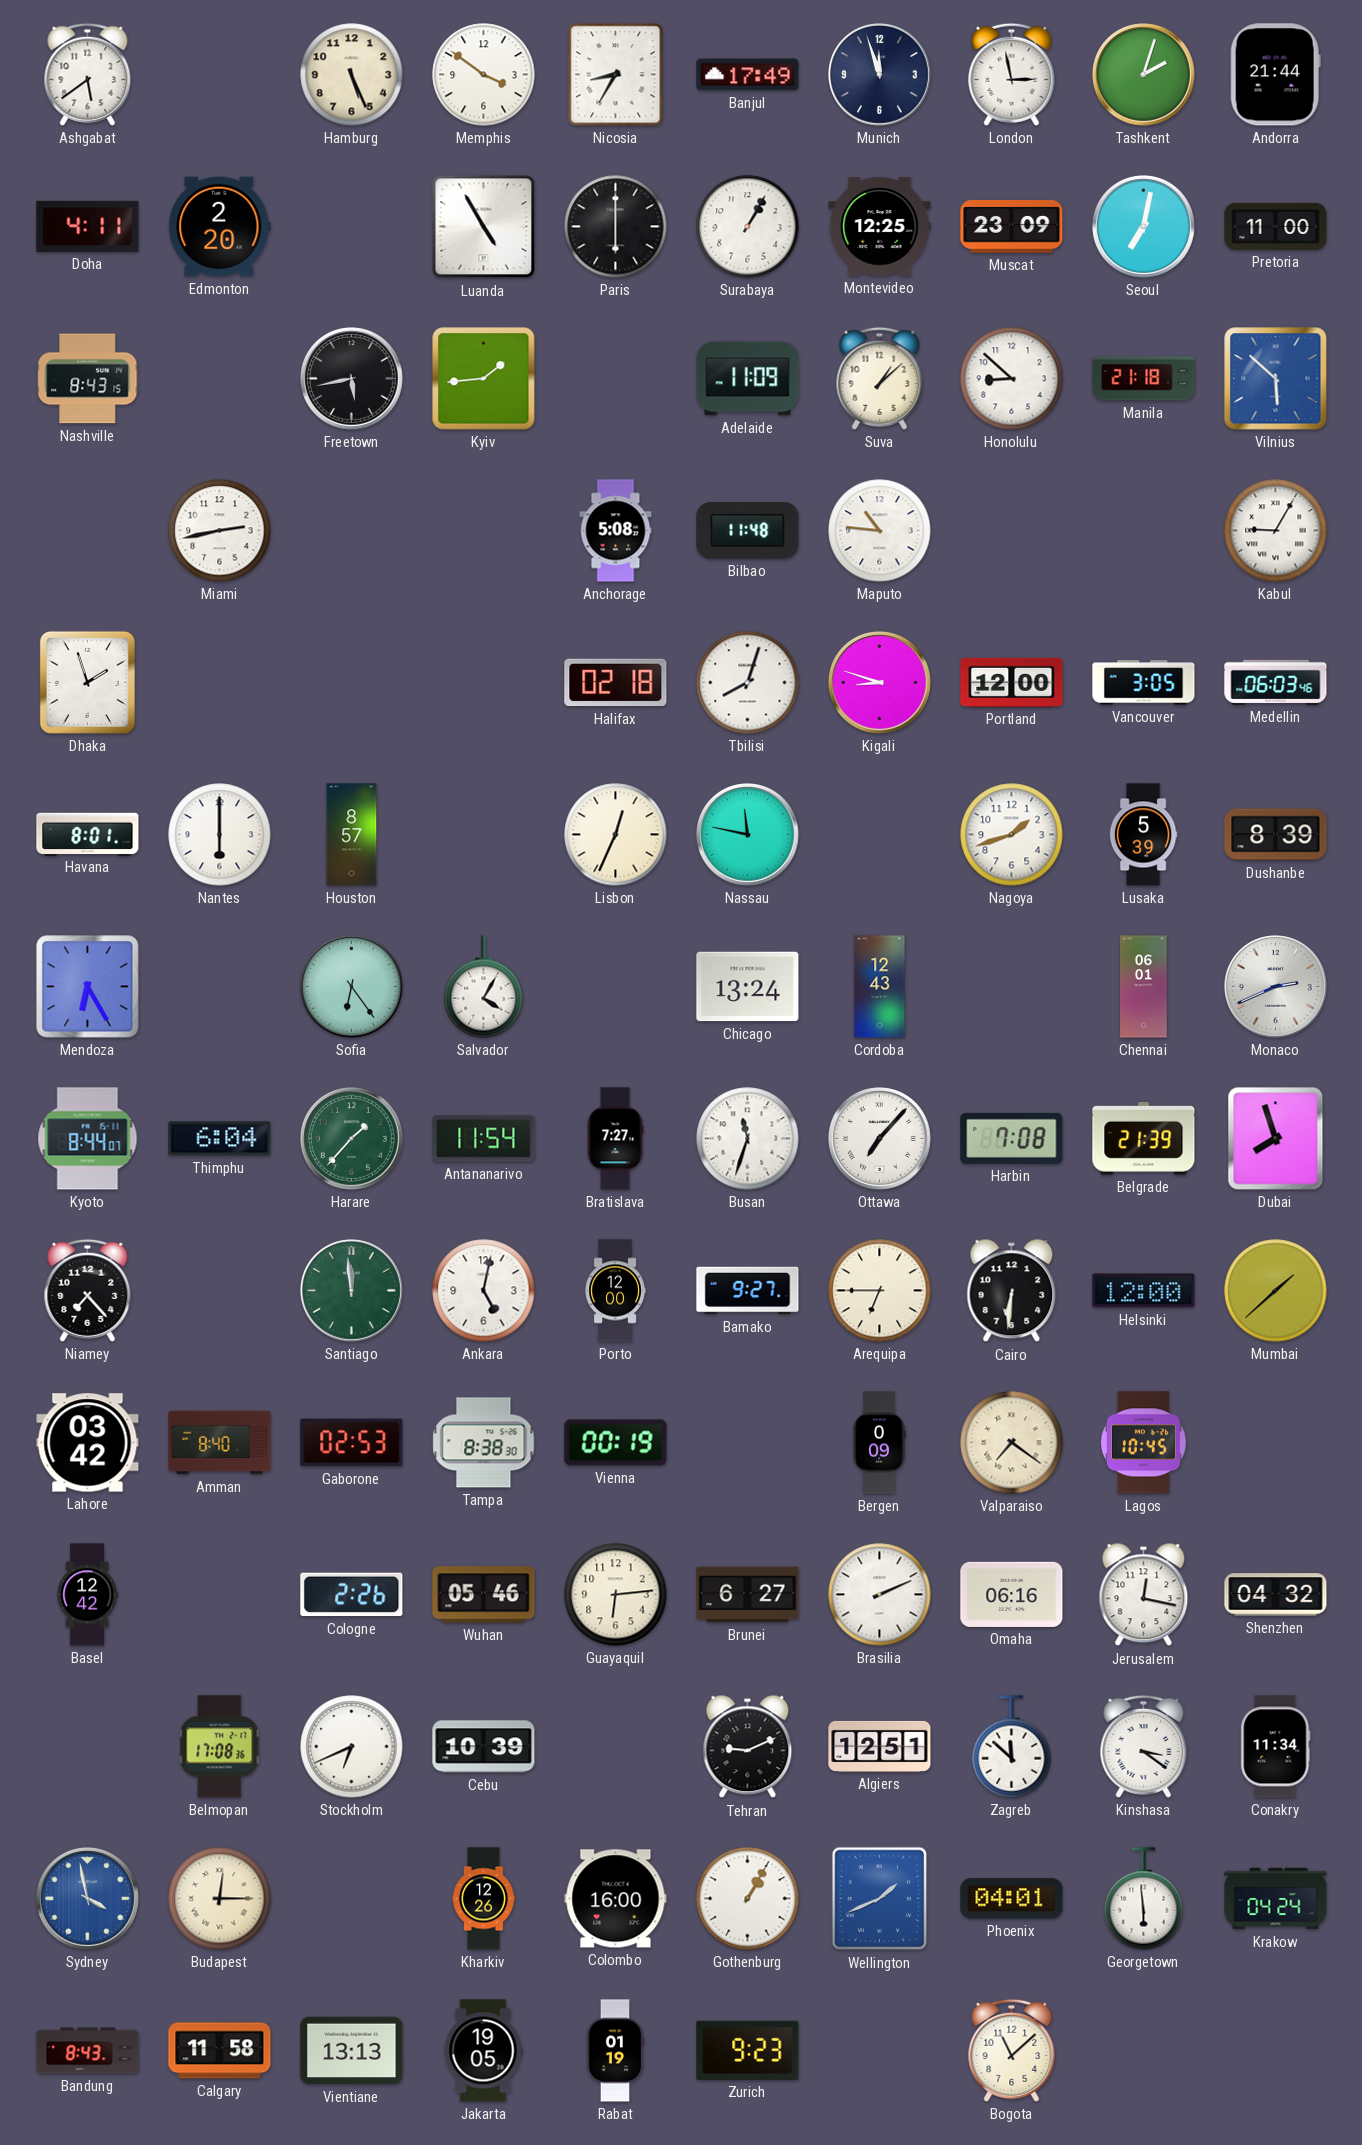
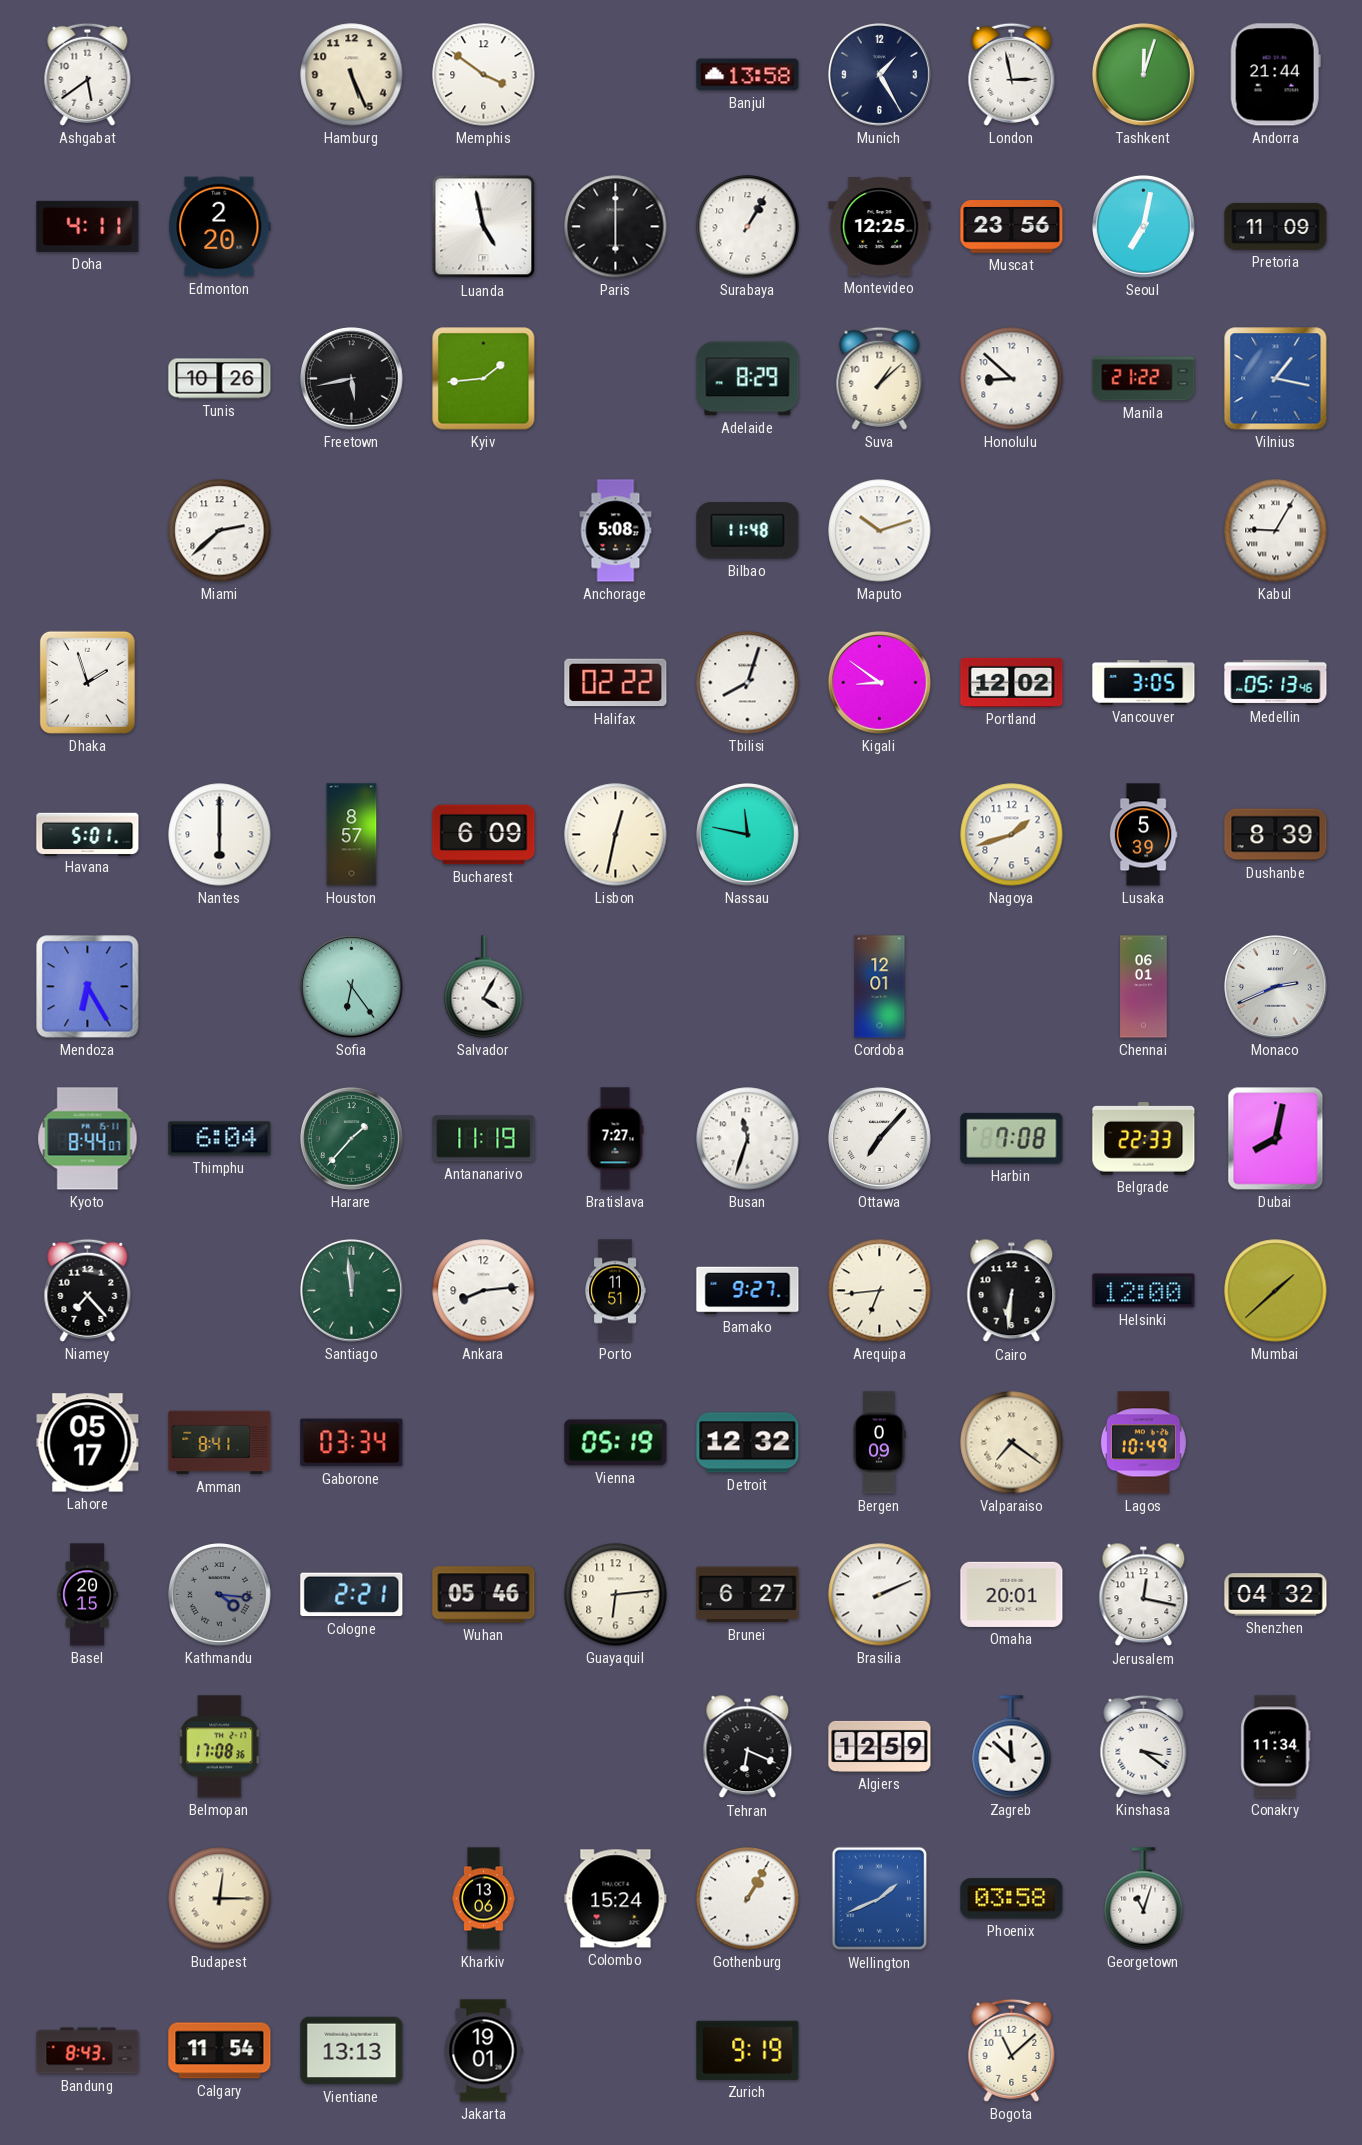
Nicosia: 8:35 -> none
Banjul: 17:49 -> 13:58
Munich: 11:57 -> 1:25
Tashkent: 2:03 -> 12:03
Luanda: 4:55 -> 4:58
Muscat: 23:09 -> 23:56
Pretoria: 11:00 -> 11:09
Nashville: 8:43 -> none
Tunis: none -> 10:26
Adelaide: 11:09 -> 8:29
Manila: 21:18 -> 21:22
Vilnius: 5:52 -> 1:17
Miami: 2:43 -> 2:38
Maputo: 10:46 -> 10:12
Halifax: 02:18 -> 02:22
Kigali: 8:48 -> 8:51
Portland: 12:00 -> 12:02
Medellin: 06:03 -> 05:13
Havana: 8:01 -> 5:01
Bucharest: none -> 6:09
Lisbon: 12:34 -> 12:32
Chicago: 13:24 -> none
Cordoba: 12:43 -> 12:01
Antananarivo: 11:54 -> 11:19
Belgrade: 21:39 -> 22:33
Dubai: 7:57 -> 8:02
Ankara: 5:02 -> 8:14
Porto: 12:00 -> 11:51
Arequipa: 6:45 -> 6:44
Lahore: 03:42 -> 05:17
Amman: 8:40 -> 8:41
Gaborone: 02:53 -> 03:34
Tampa: 8:38 -> none
Vienna: 00:19 -> 05:19
Detroit: none -> 12:32
Lagos: 10:45 -> 10:49
Basel: 12:42 -> 20:15
Kathmandu: none -> 4:16
Cologne: 2:26 -> 2:21
Omaha: 06:16 -> 20:01
Stockholm: 6:41 -> none
Cebu: 10:39 -> none
Tehran: 9:11 -> 6:19
Algiers: 12:51 -> 12:59
Sydney: 3:58 -> none
Kharkiv: 12:26 -> 13:06
Colombo: 16:00 -> 15:24
Phoenix: 04:01 -> 03:58
Georgetown: 5:59 -> 11:03
Krakow: 04:24 -> none
Calgary: 11:58 -> 11:54
Jakarta: 19:05 -> 19:01
Rabat: 01:19 -> none
Zurich: 9:23 -> 9:19
